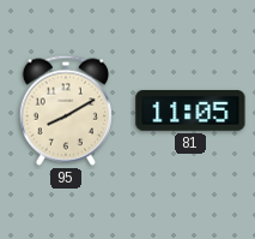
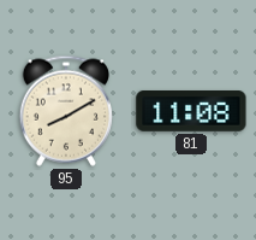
81: 11:05 -> 11:08
